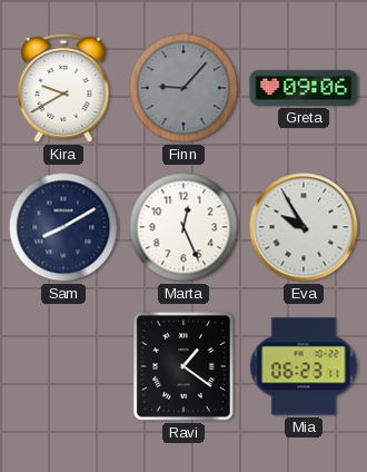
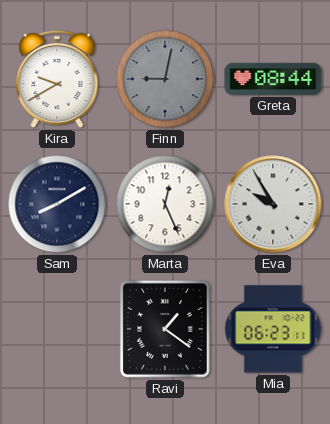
Finn: 9:07 -> 9:02
Greta: 09:06 -> 08:44
